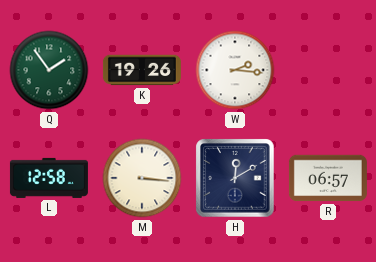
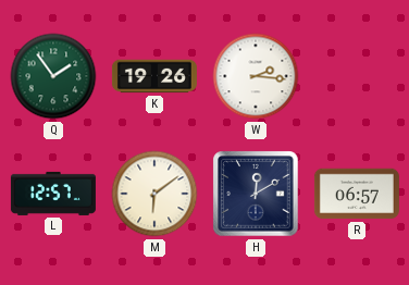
L: 12:58 -> 12:57
M: 3:16 -> 6:09
